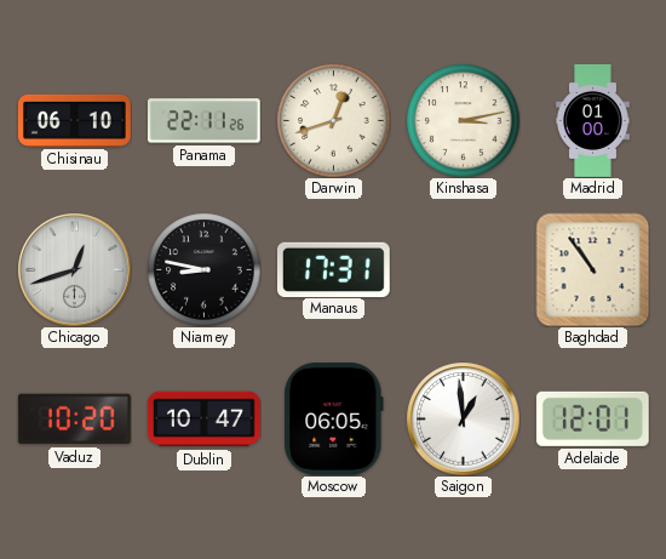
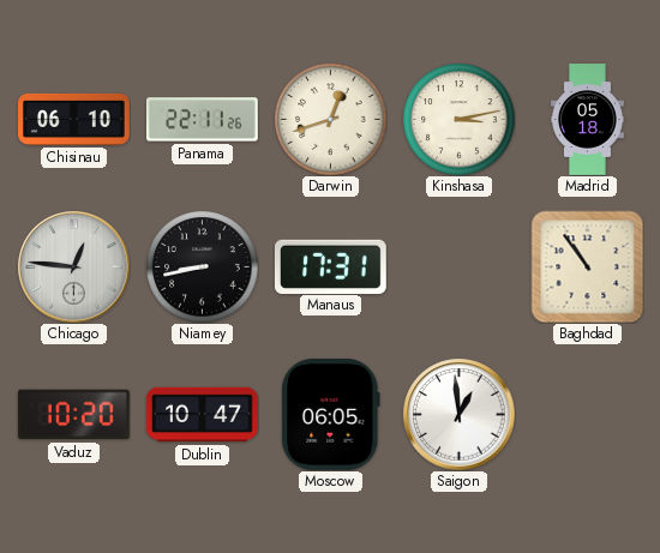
Madrid: 01:00 -> 05:18
Chicago: 12:42 -> 12:46
Niamey: 8:47 -> 8:43
Adelaide: 12:01 -> none
